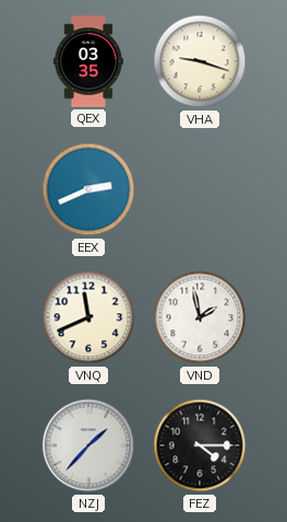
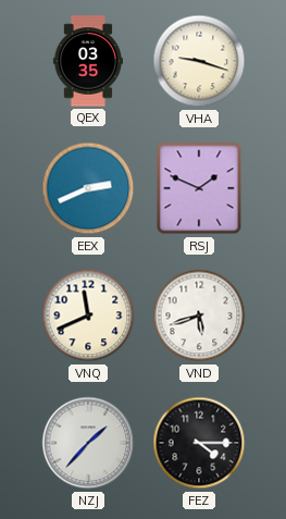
RSJ: none -> 1:49
VND: 1:58 -> 5:42
